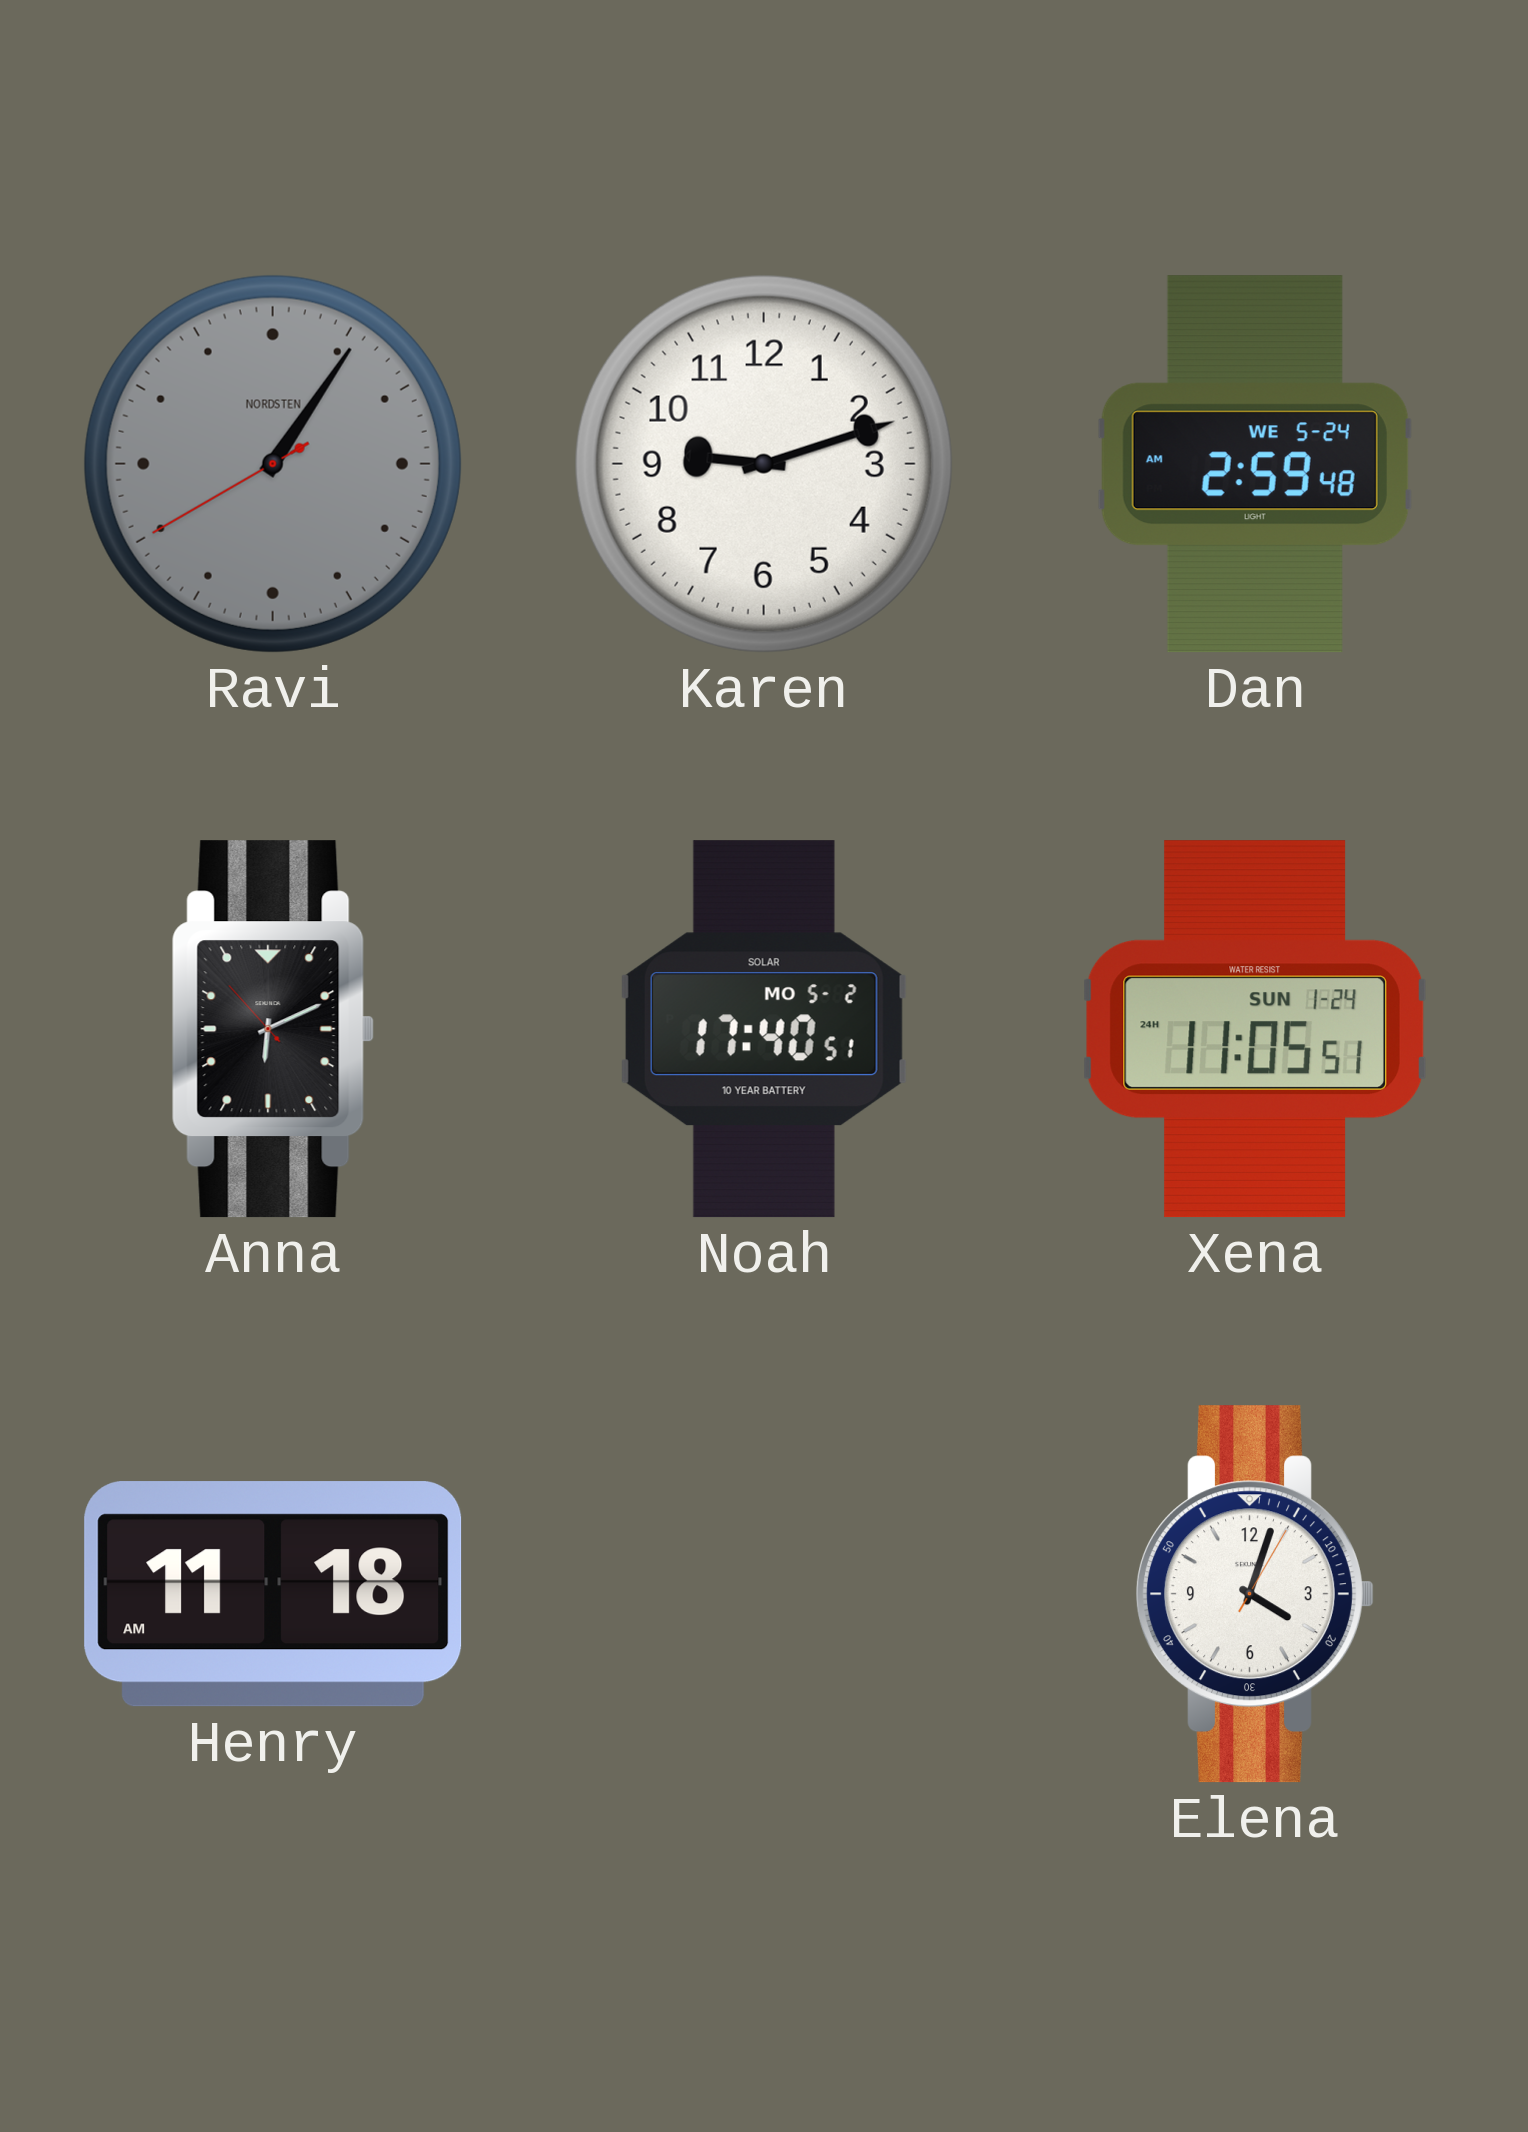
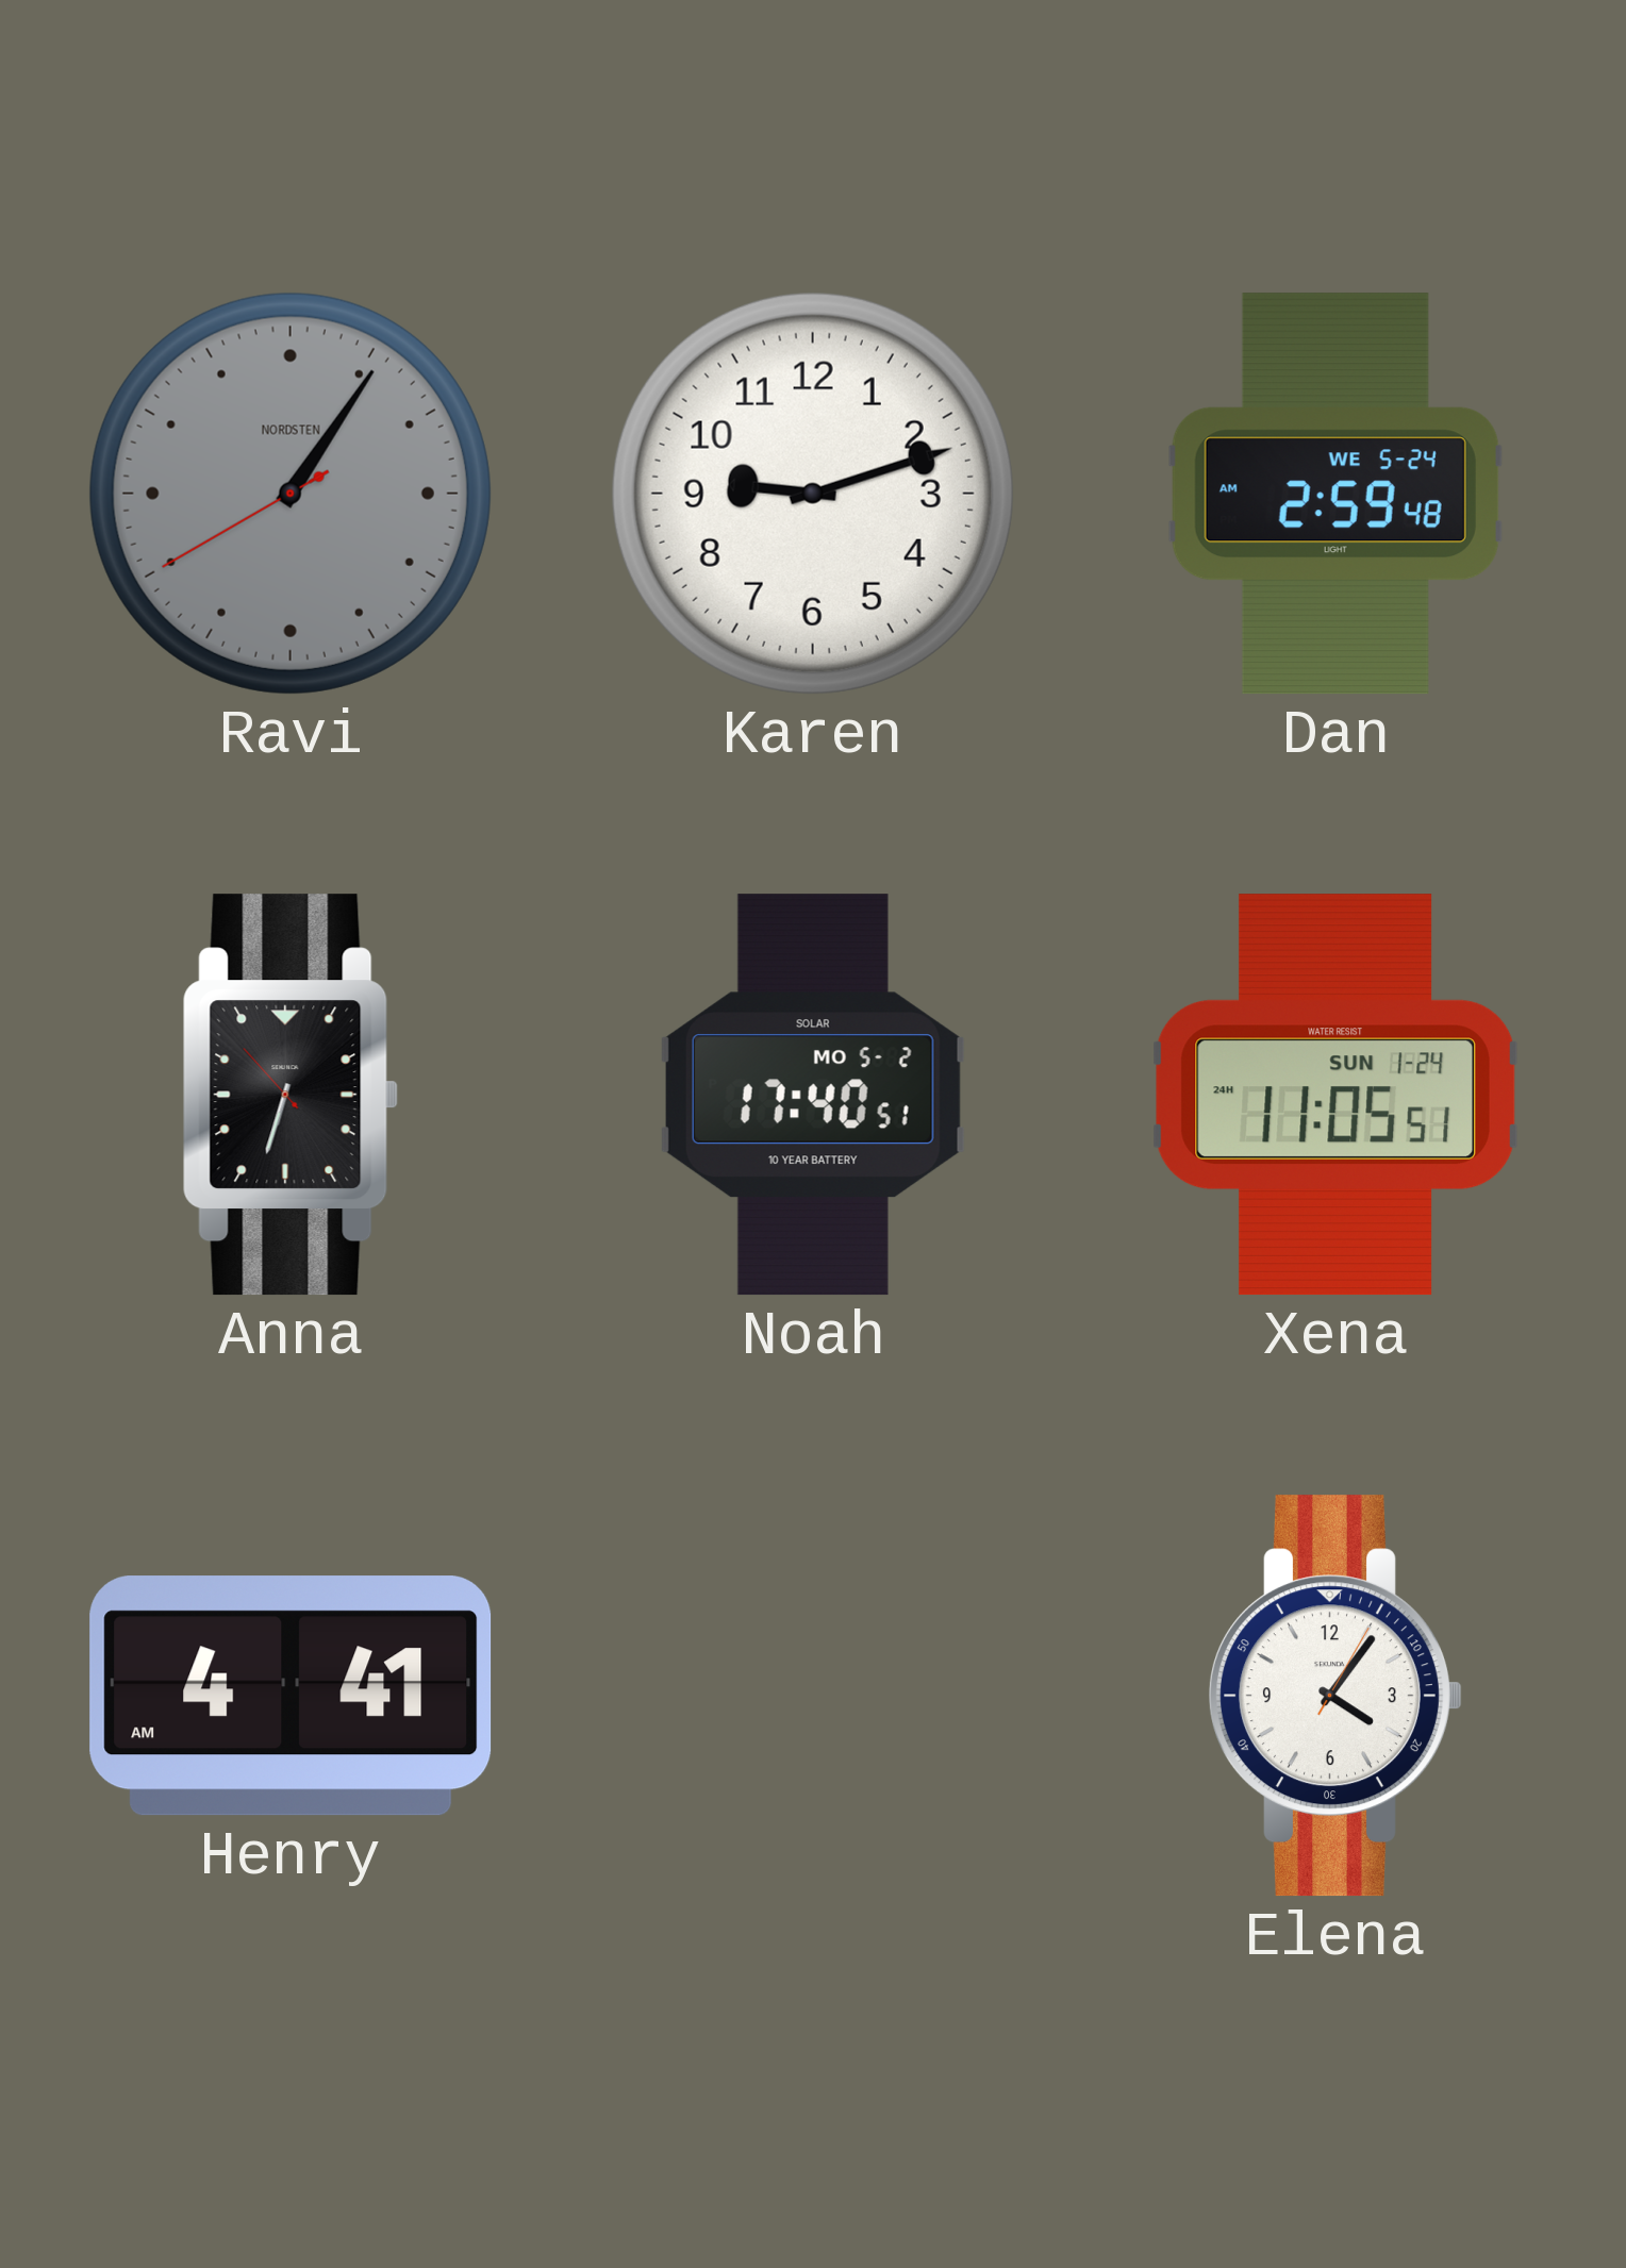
Anna: 6:10 -> 6:32
Henry: 11:18 -> 4:41
Elena: 4:03 -> 4:06
